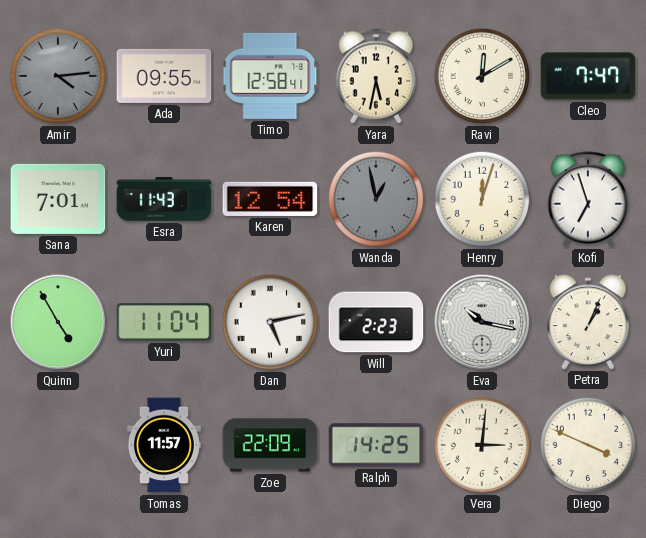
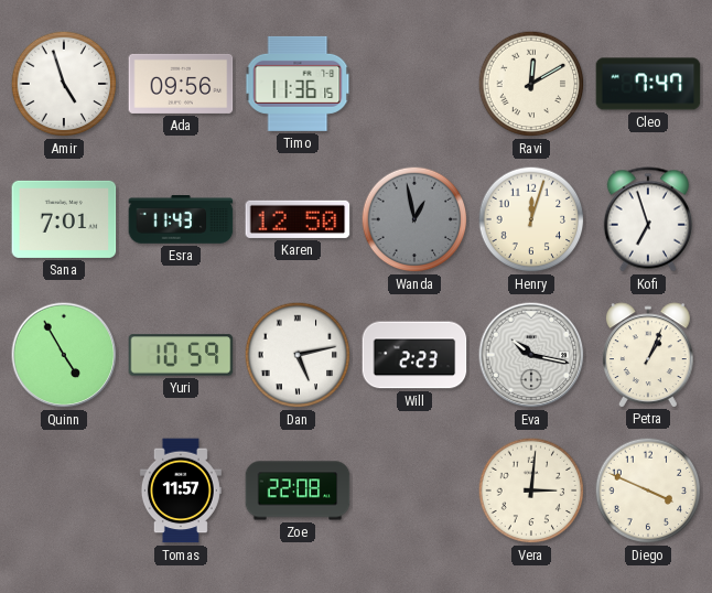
Amir: 4:14 -> 4:57
Amir dial: grey -> white
Ada: 09:55 -> 09:56
Timo: 12:58 -> 11:36
Yara: 5:32 -> none
Karen: 12:54 -> 12:50
Yuri: 11:04 -> 10:59
Zoe: 22:09 -> 22:08
Ralph: 14:25 -> none
